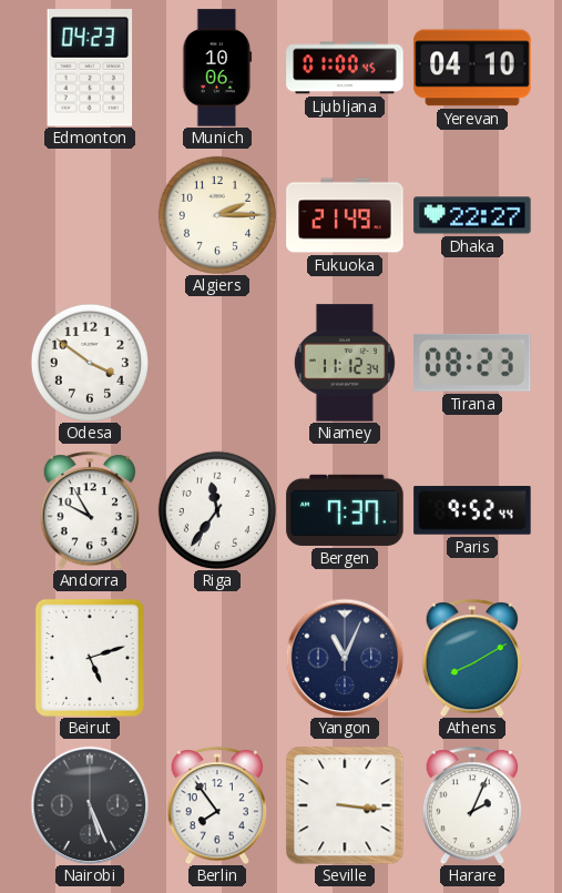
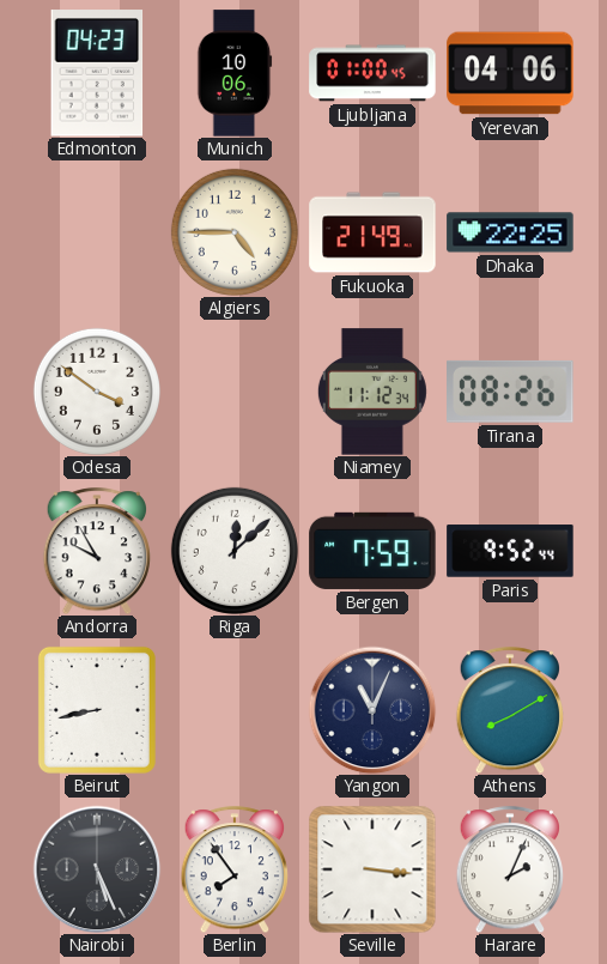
Yerevan: 04:10 -> 04:06
Algiers: 2:15 -> 4:45
Dhaka: 22:27 -> 22:25
Tirana: 08:23 -> 08:26
Riga: 11:36 -> 12:08
Bergen: 7:37 -> 7:59
Beirut: 5:12 -> 8:43
